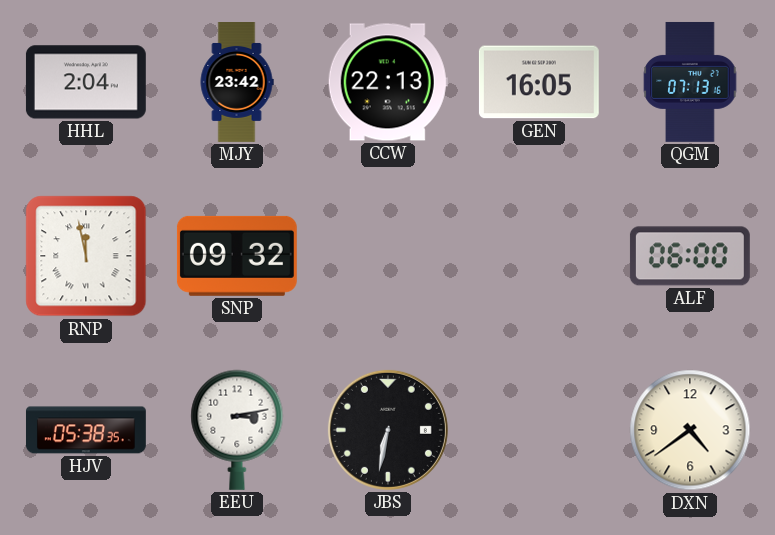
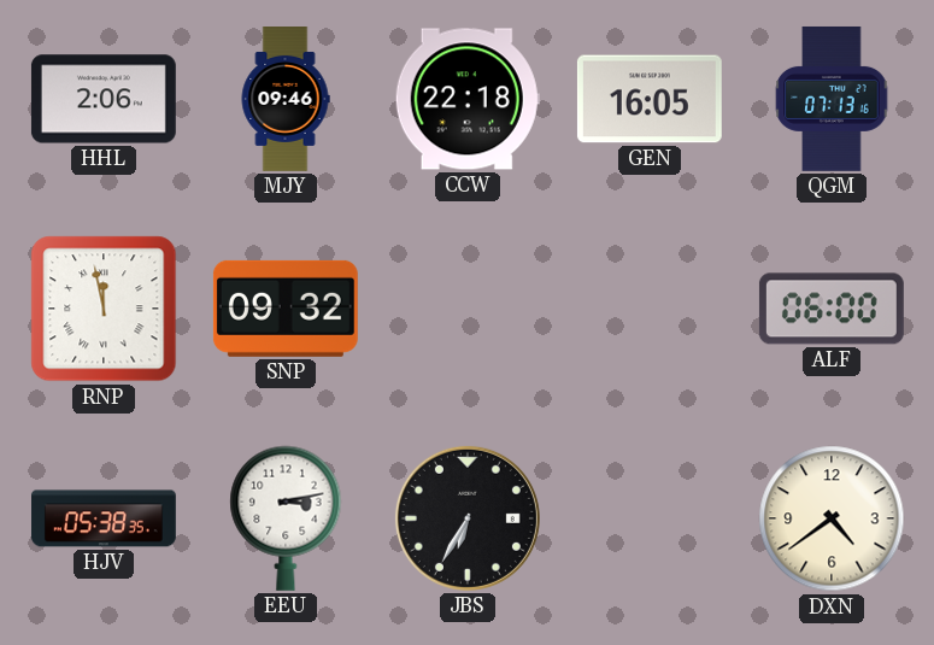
HHL: 2:04 -> 2:06
MJY: 23:42 -> 09:46
CCW: 22:13 -> 22:18
JBS: 6:32 -> 6:35
